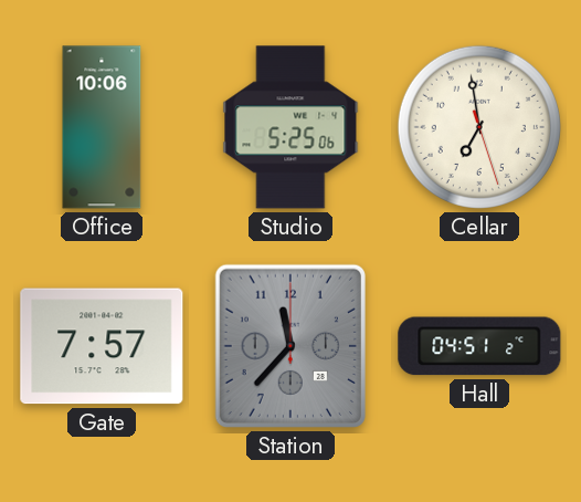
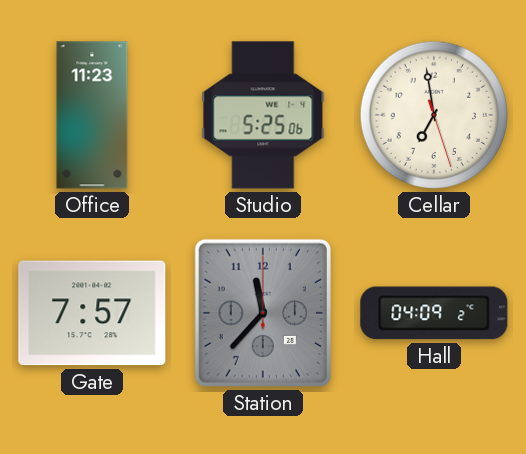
Office: 10:06 -> 11:23
Hall: 04:51 -> 04:09
